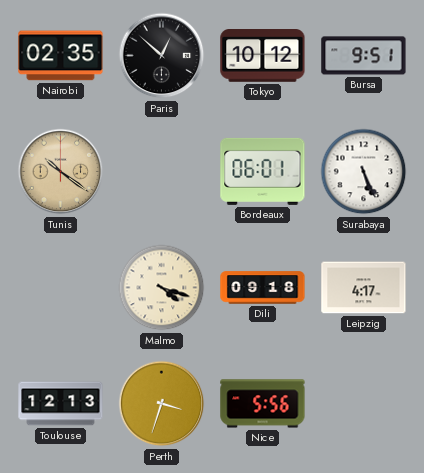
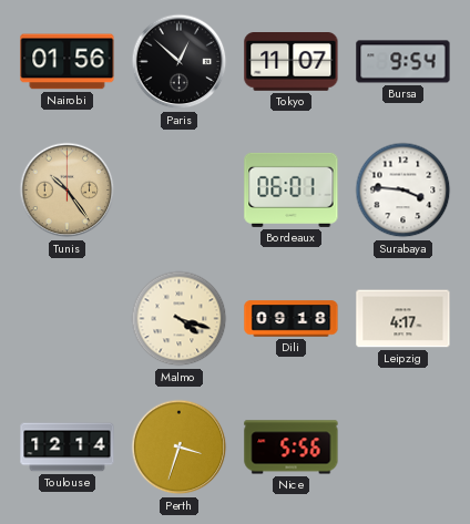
Nairobi: 02:35 -> 01:56
Tokyo: 10:12 -> 11:07
Bursa: 9:51 -> 9:54
Tunis: 10:21 -> 10:24
Surabaya: 5:26 -> 3:46
Toulouse: 12:13 -> 12:14
